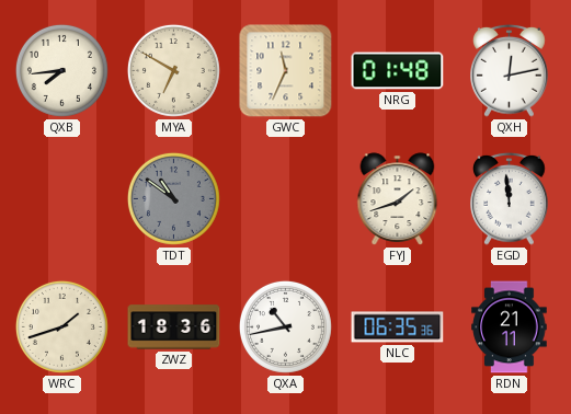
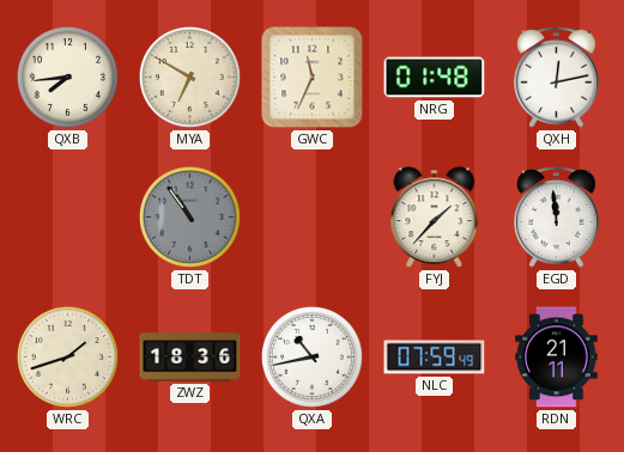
TDT: 10:51 -> 10:54
FYJ: 1:42 -> 1:37
NLC: 06:35 -> 07:59
